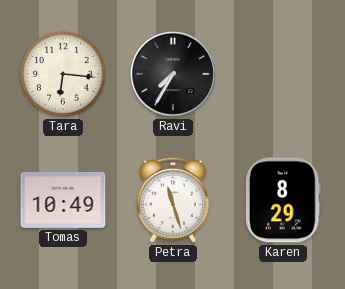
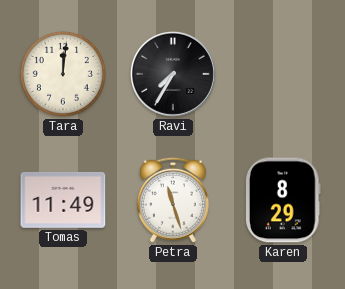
Tara: 6:16 -> 12:01
Tomas: 10:49 -> 11:49
